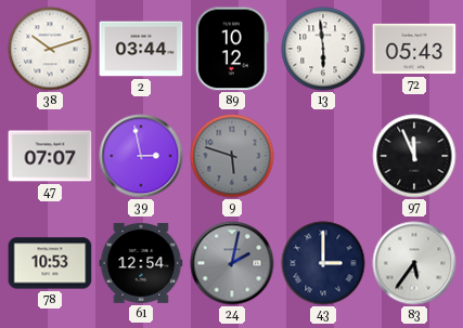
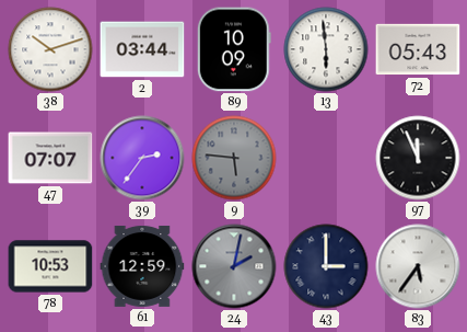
89: 10:12 -> 10:09
39: 2:58 -> 2:36
9: 5:48 -> 5:46
61: 12:54 -> 12:59
